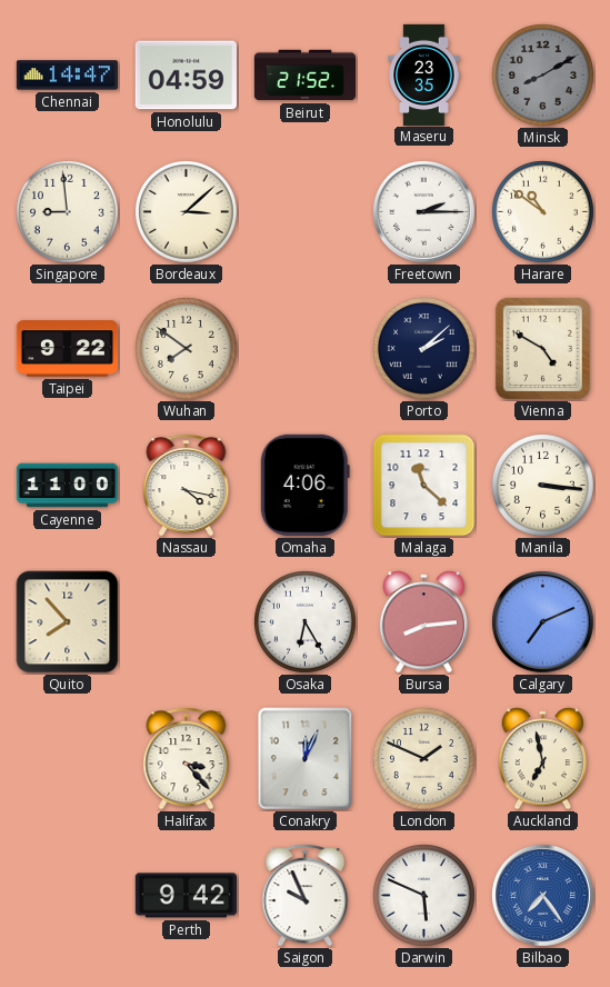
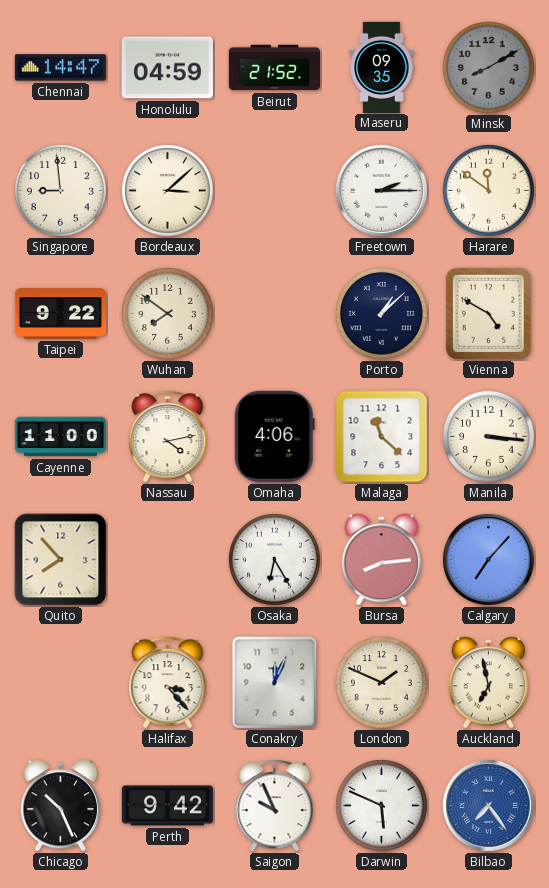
Maseru: 23:35 -> 09:35
Harare: 10:51 -> 11:51
Porto: 2:08 -> 1:08
Nassau: 4:17 -> 4:13
Calgary: 7:11 -> 7:07
Chicago: none -> 10:26
